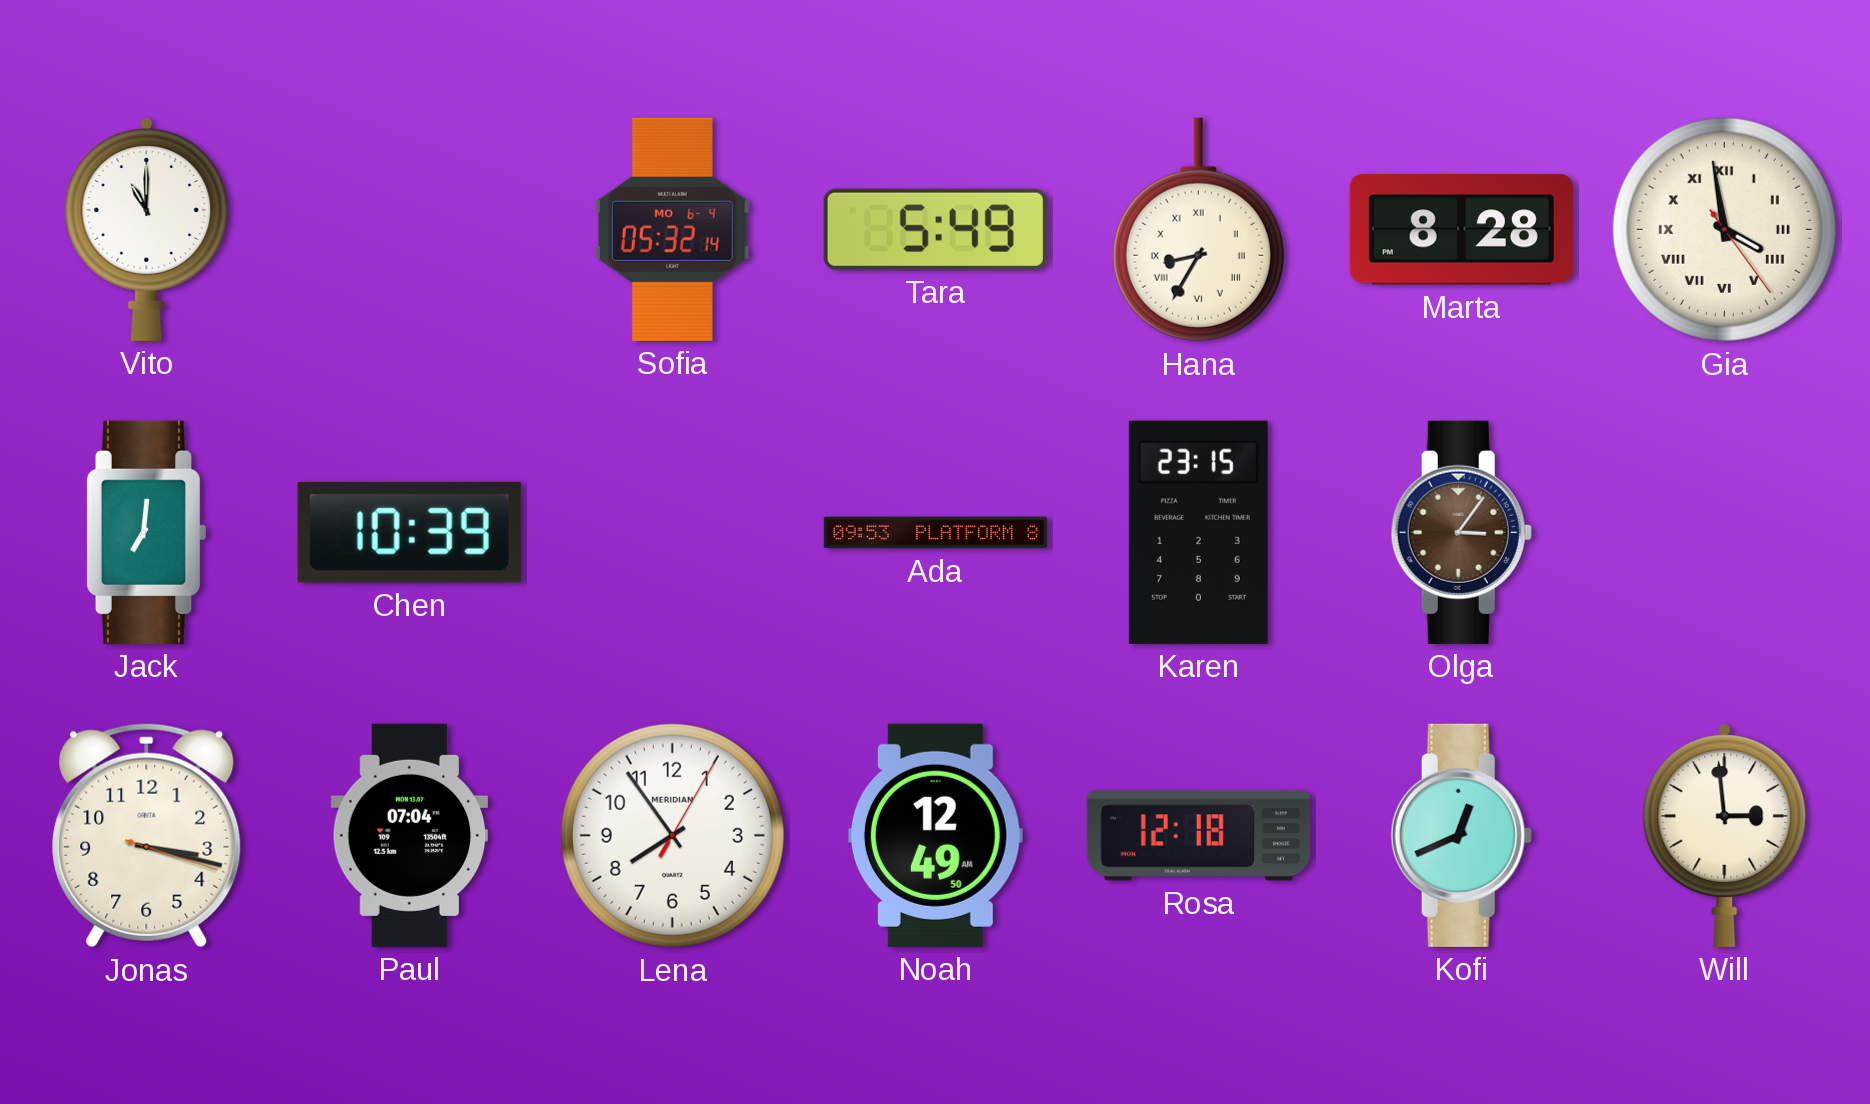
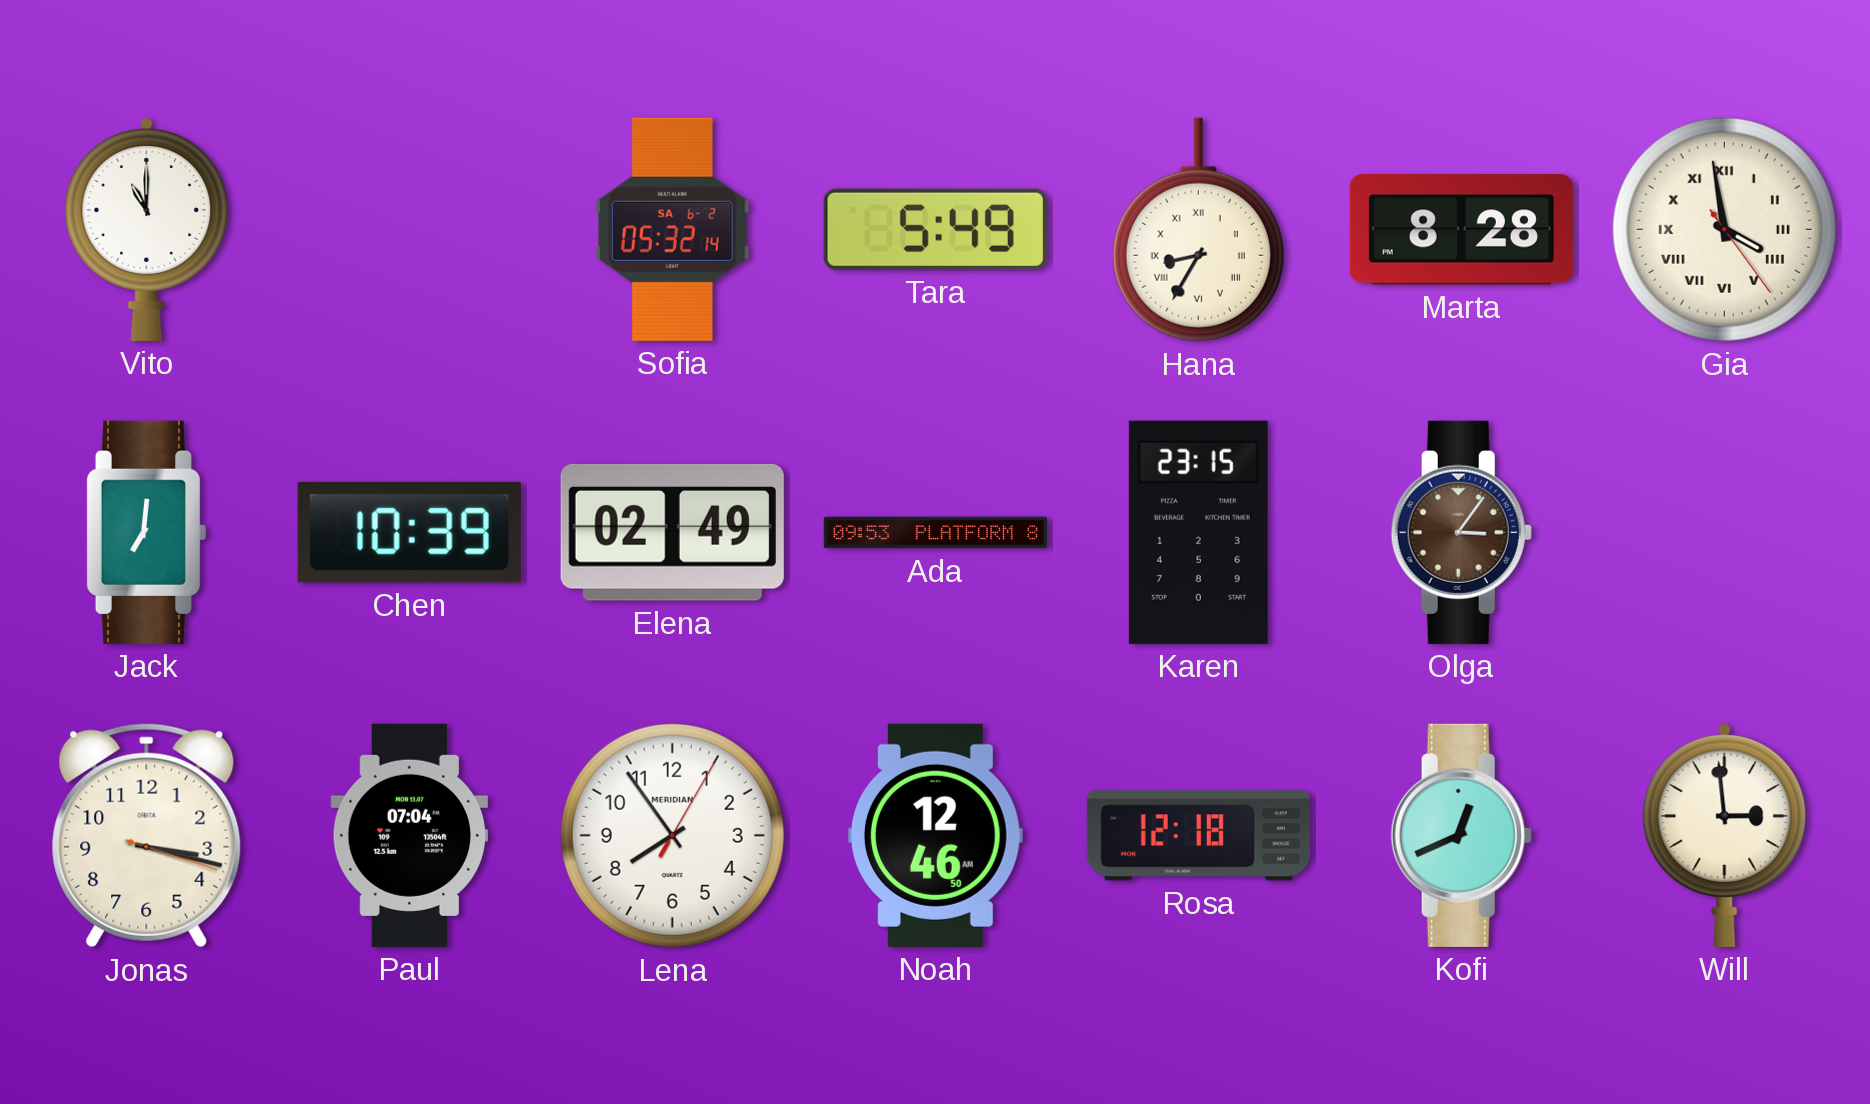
Sofia date: MO 6-4 -> SA 6-2
Elena: none -> 02:49
Noah: 12:49 -> 12:46
